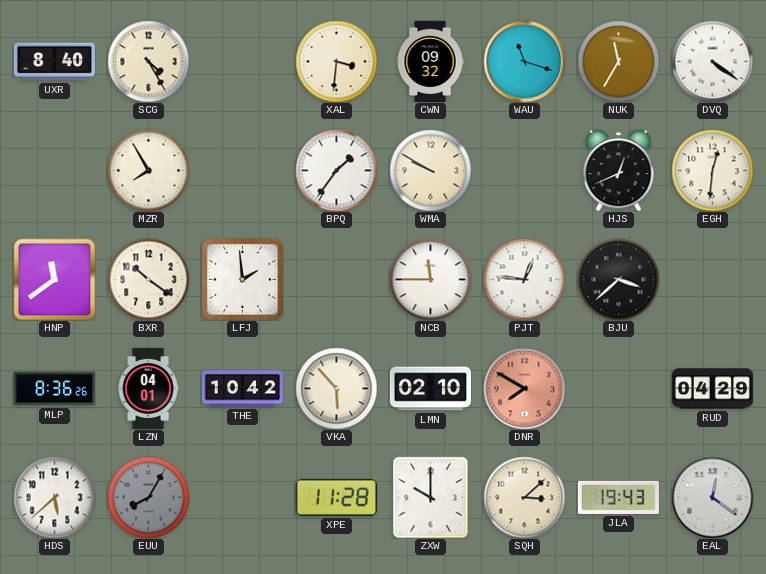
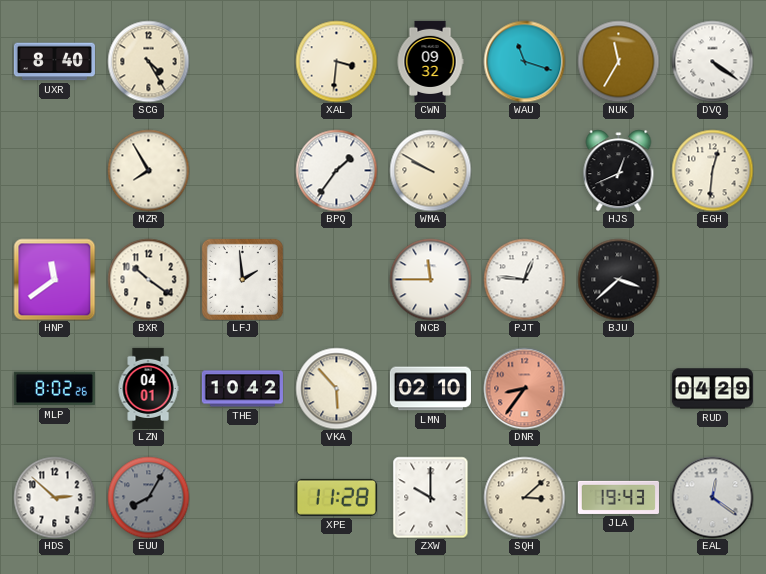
MLP: 8:36 -> 8:02
DNR: 7:50 -> 8:36
HDS: 5:38 -> 2:52
